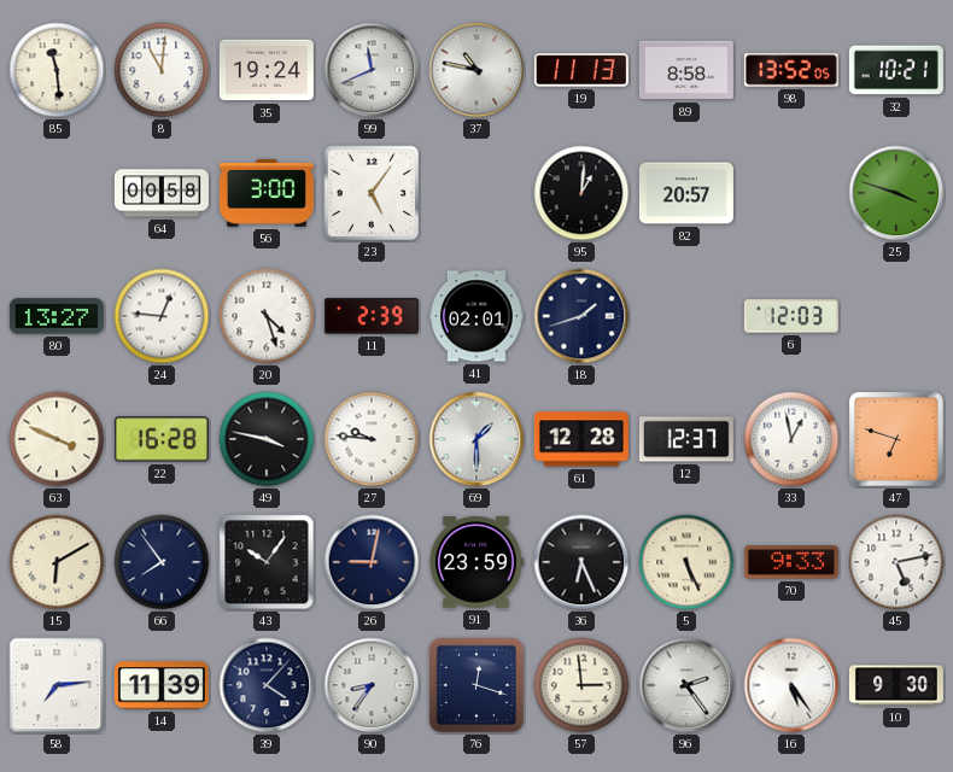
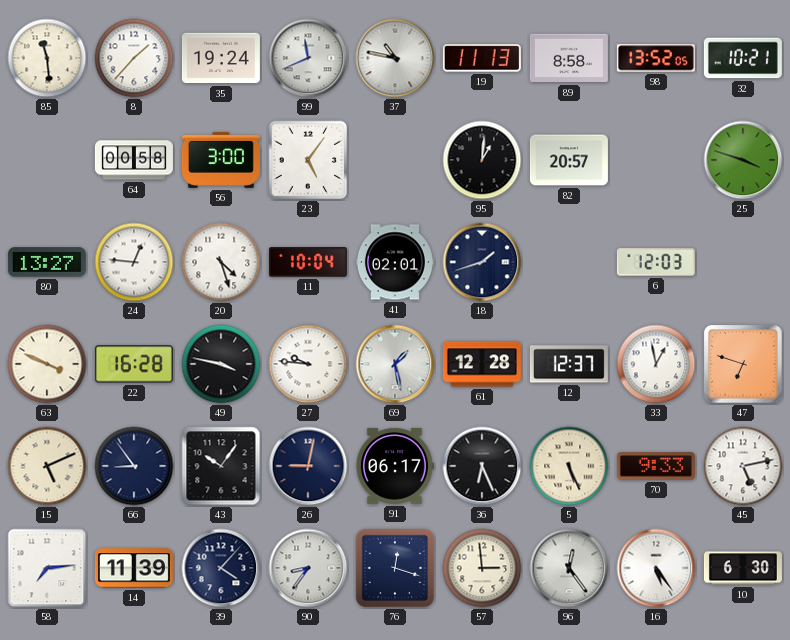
8: 11:01 -> 1:37
11: 2:39 -> 10:04
69: 1:30 -> 1:28
15: 6:10 -> 5:11
66: 7:54 -> 8:54
91: 23:59 -> 06:17
96: 2:24 -> 12:24
10: 9:30 -> 6:30
